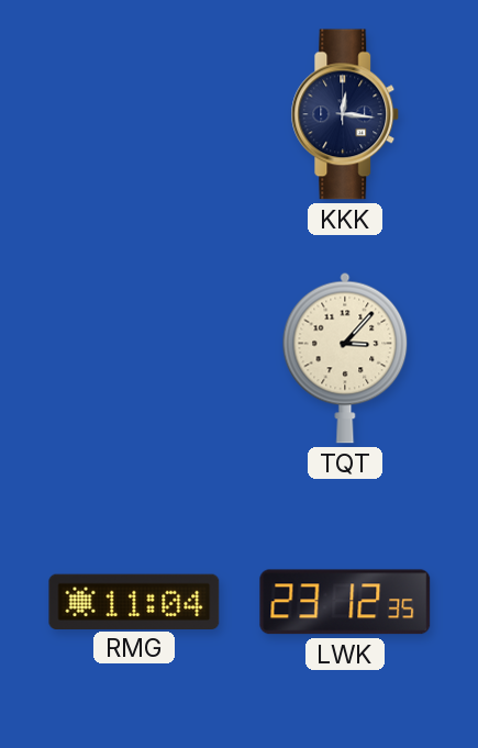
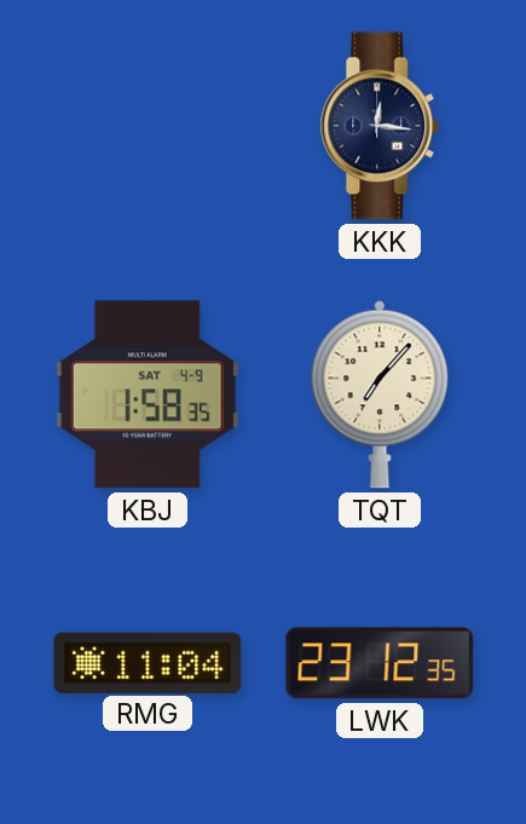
KBJ: none -> 1:58
TQT: 3:07 -> 7:07
